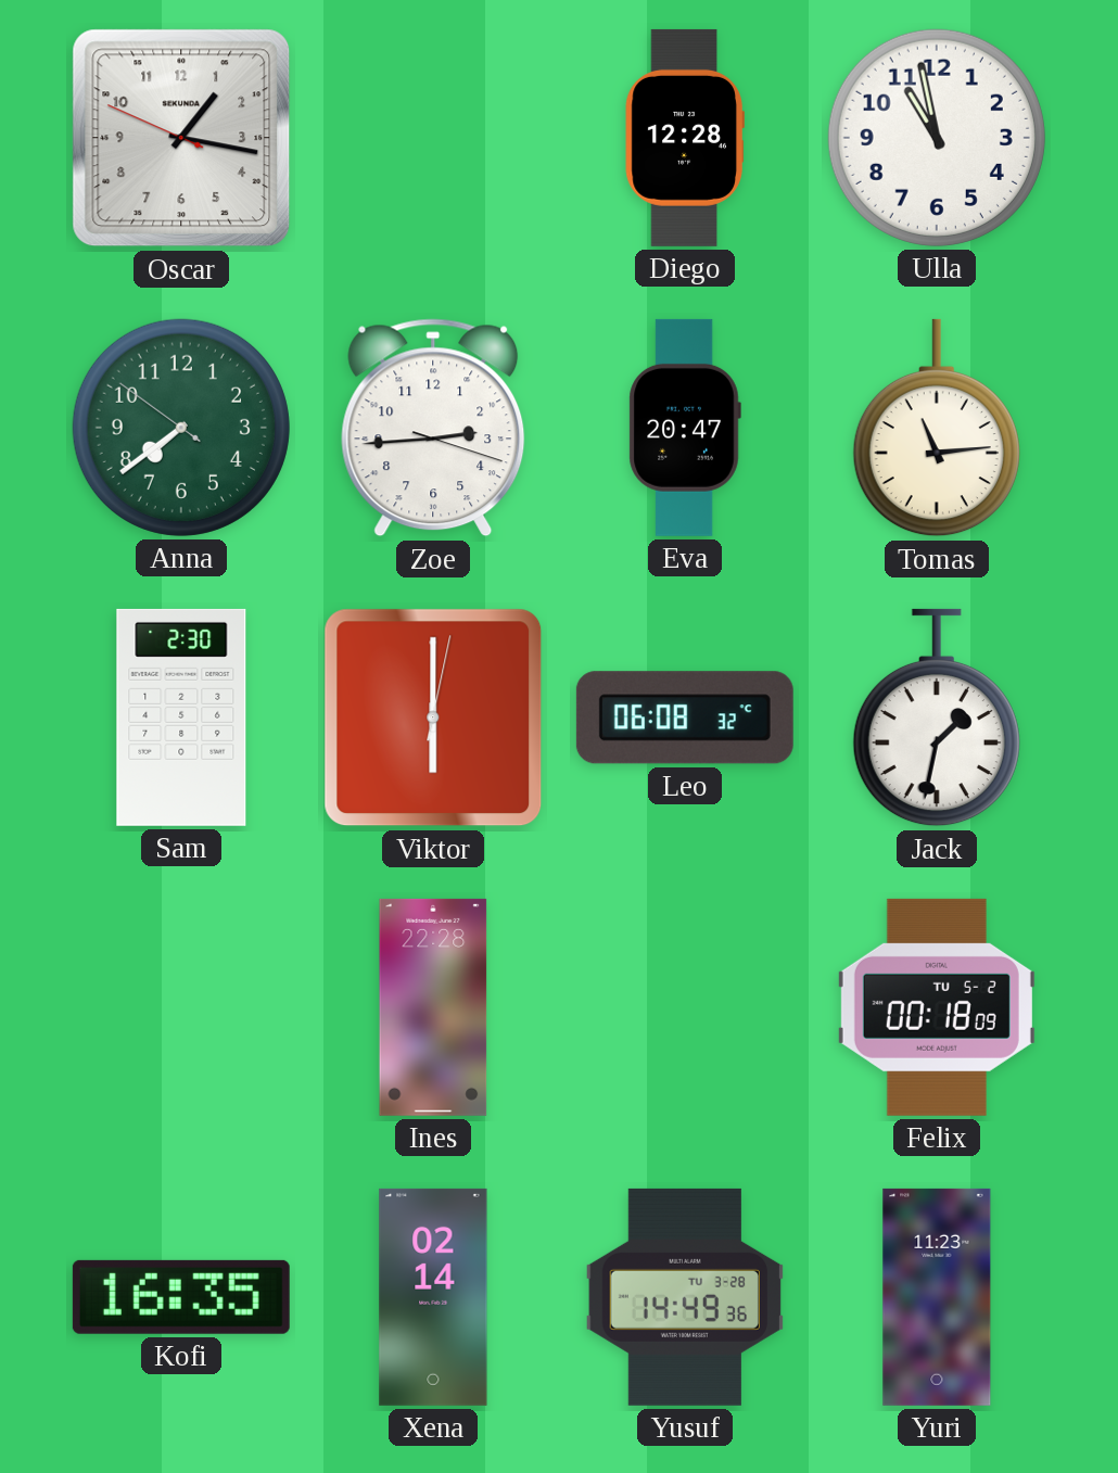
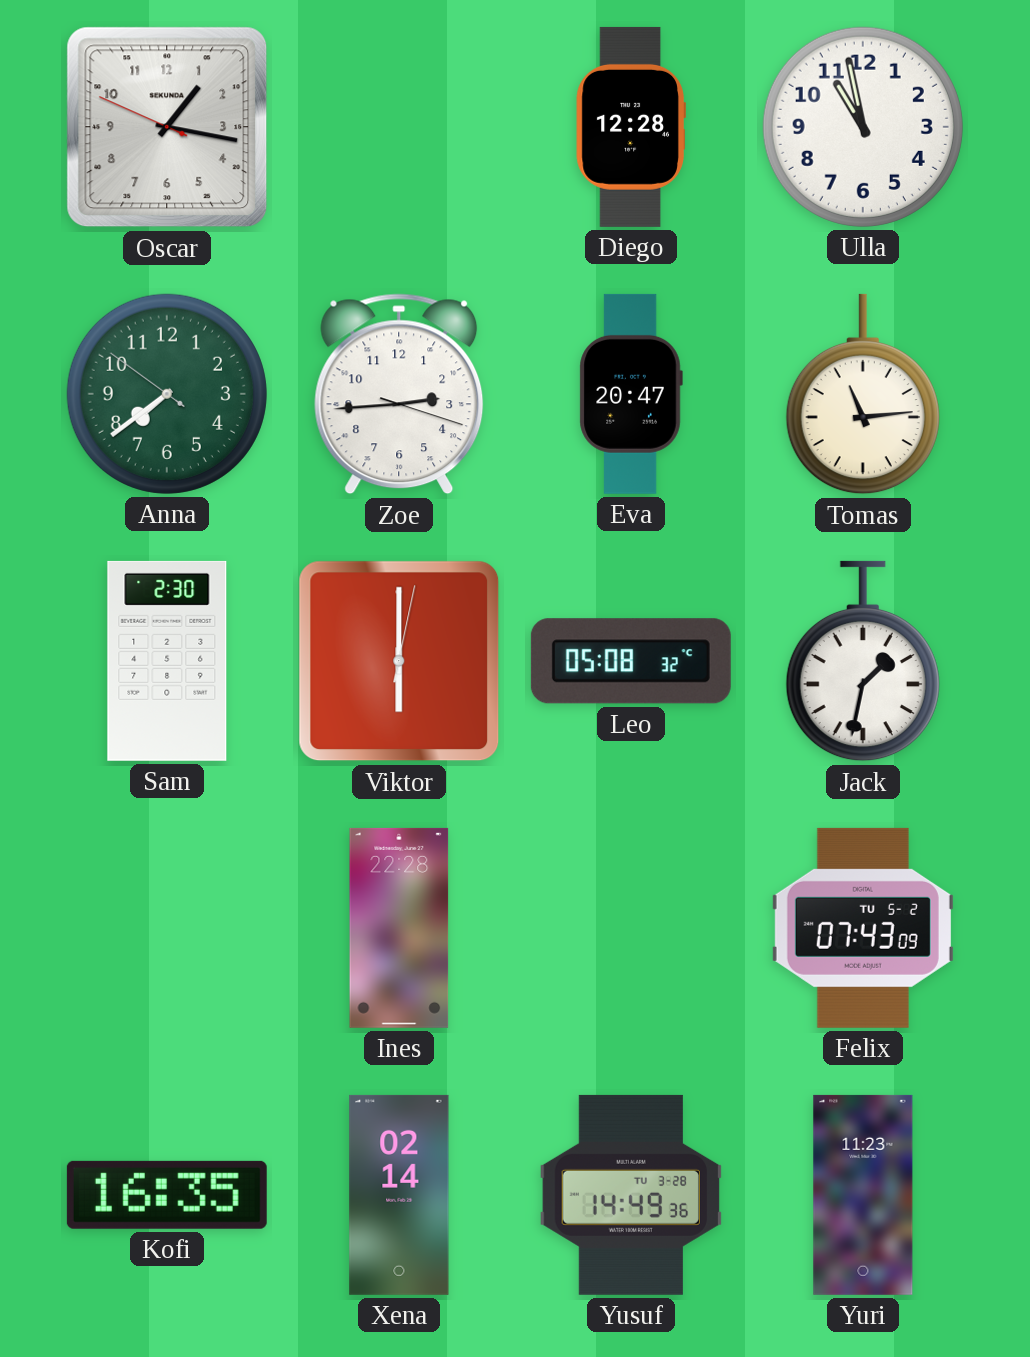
Leo: 06:08 -> 05:08
Felix: 00:18 -> 07:43
